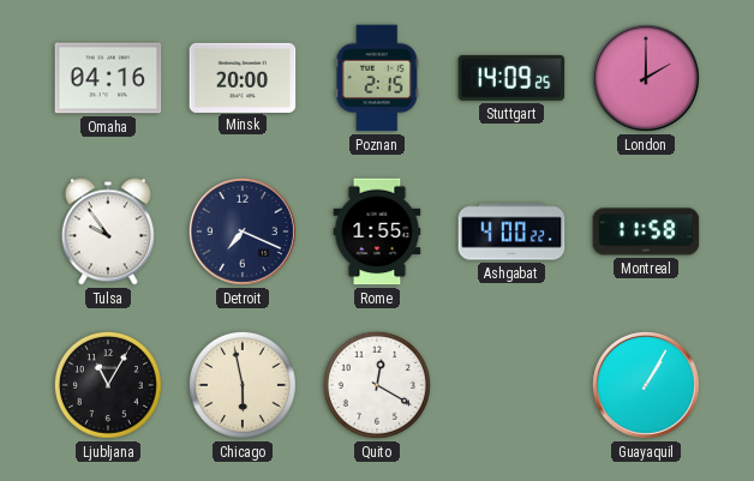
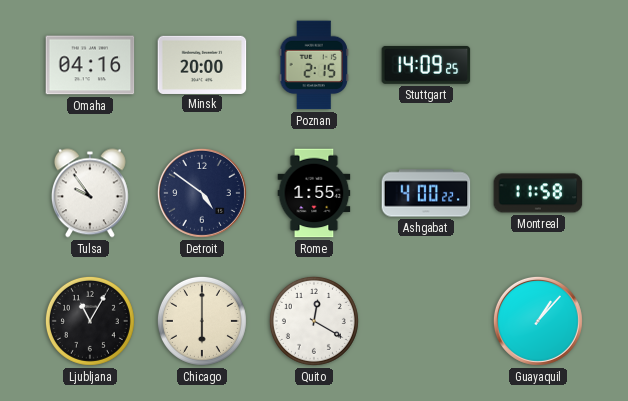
London: 2:00 -> none
Detroit: 7:19 -> 4:51
Chicago: 5:58 -> 6:00
Guayaquil: 1:05 -> 1:07
